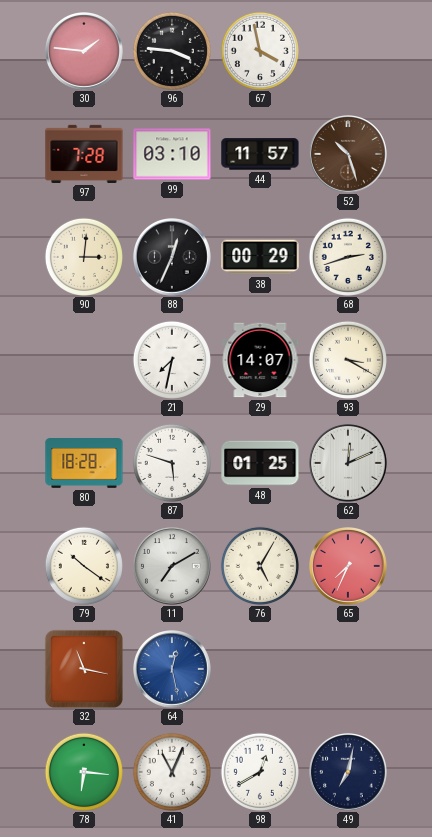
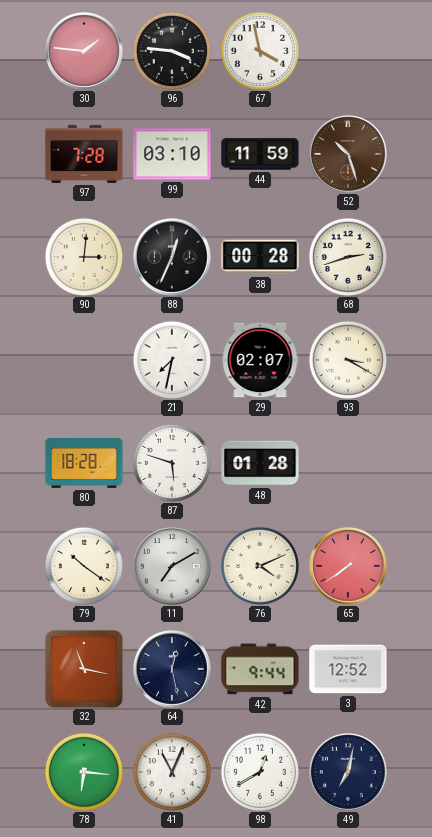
44: 11:57 -> 11:59
38: 00:29 -> 00:28
29: 14:07 -> 02:07
48: 01:25 -> 01:28
62: 12:11 -> none
76: 5:05 -> 4:11
65: 7:34 -> 7:39
64 dial: blue -> navy
42: none -> 9:44
3: none -> 12:52
